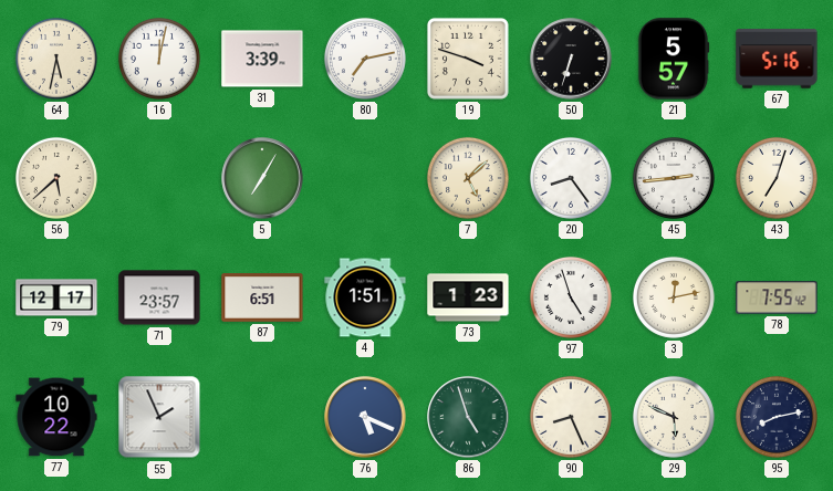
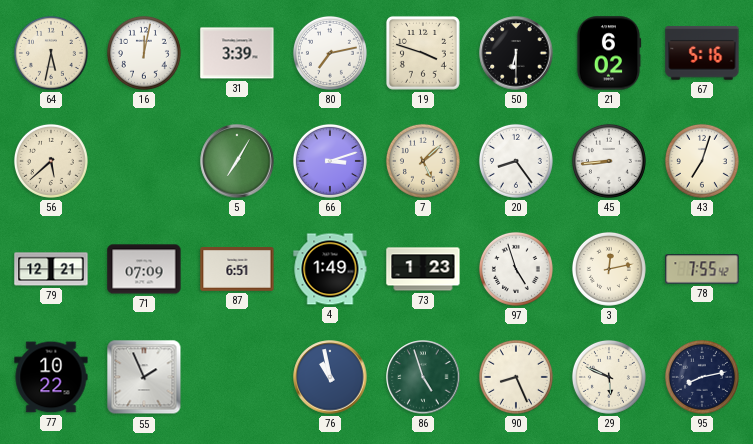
50: 6:33 -> 6:30
21: 5:57 -> 6:02
66: none -> 3:12
45: 2:44 -> 8:44
79: 12:17 -> 12:21
71: 23:57 -> 07:09
4: 1:51 -> 1:49
76: 5:19 -> 10:58
